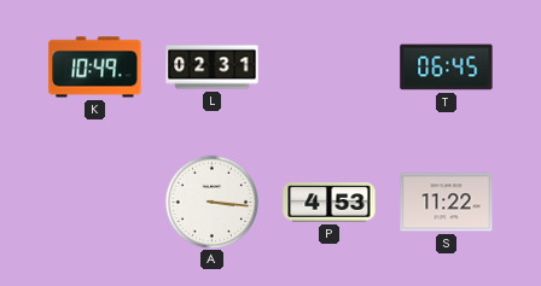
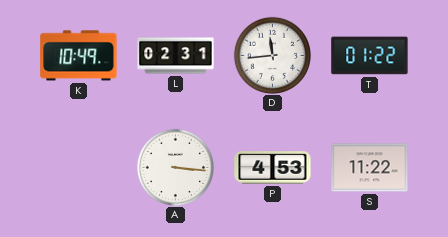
D: none -> 11:44
T: 06:45 -> 01:22
